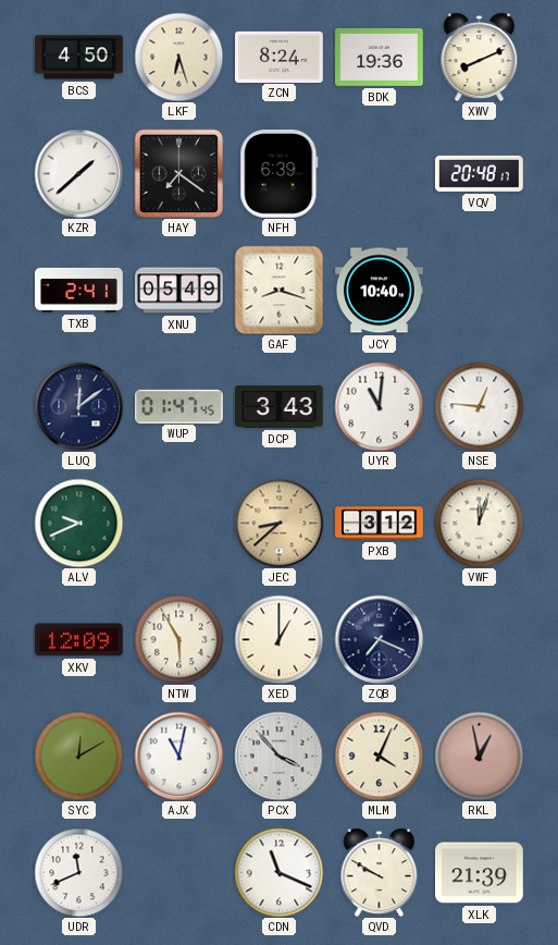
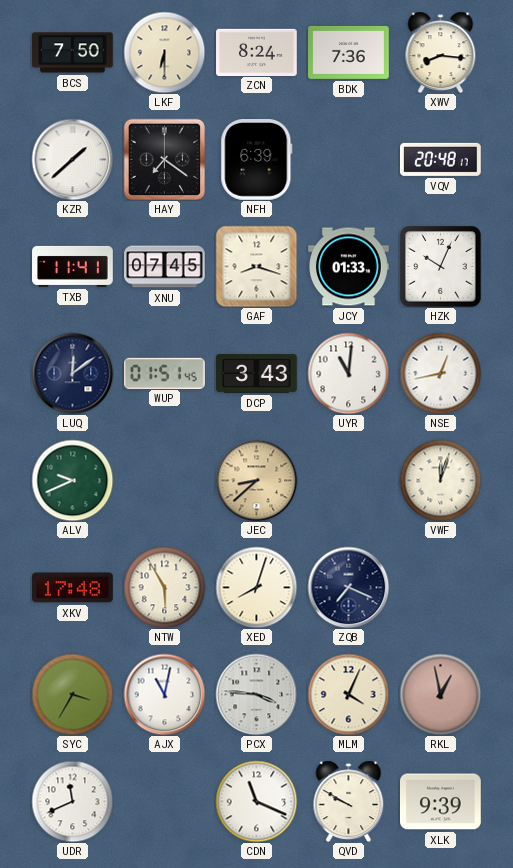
BCS: 4:50 -> 7:50
LKF: 6:27 -> 6:30
BDK: 19:36 -> 7:36
XWV: 8:11 -> 8:16
TXB: 2:41 -> 11:41
XNU: 05:49 -> 07:45
JCY: 10:40 -> 01:33
HZK: none -> 10:04
WUP: 01:47 -> 01:51
NSE: 12:46 -> 12:43
PXB: 3:12 -> none
XKV: 12:09 -> 17:48
XED: 1:00 -> 8:03
SYC: 12:10 -> 3:35
PCX: 3:53 -> 3:46
XLK: 21:39 -> 9:39
